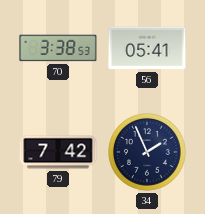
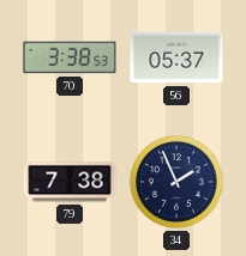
56: 05:41 -> 05:37
79: 7:42 -> 7:38
